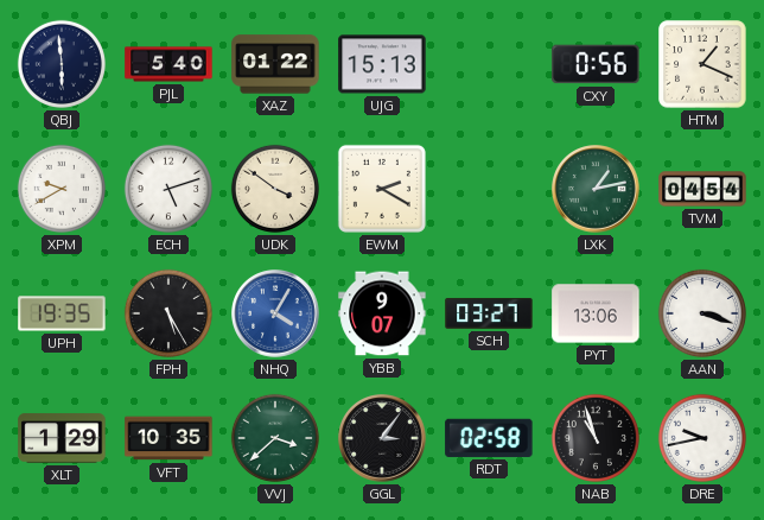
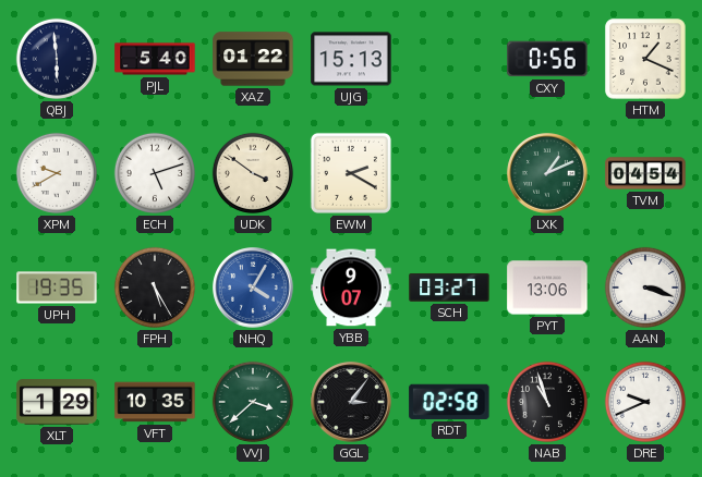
LXK: 1:13 -> 1:11
DRE: 9:43 -> 9:41
